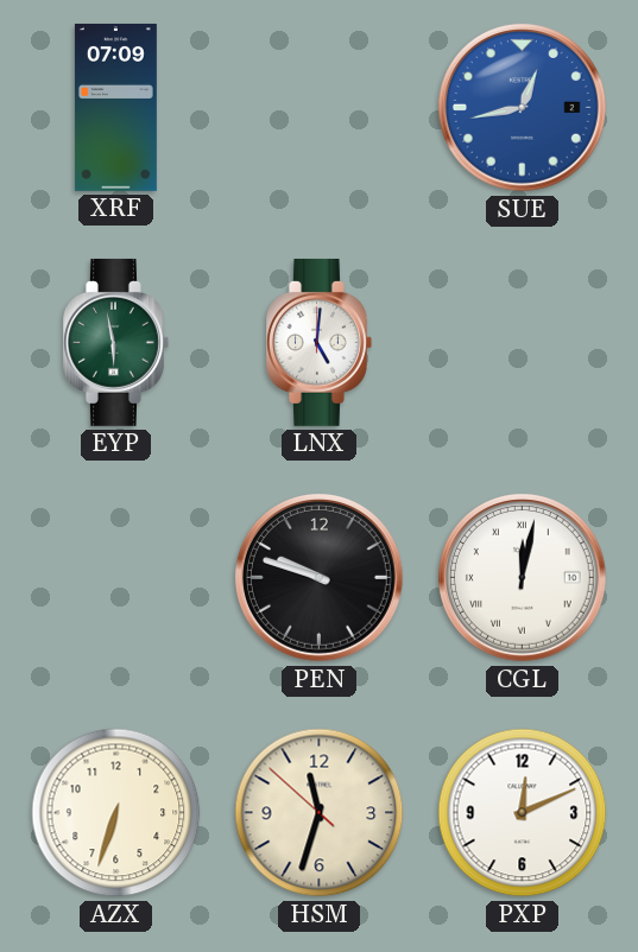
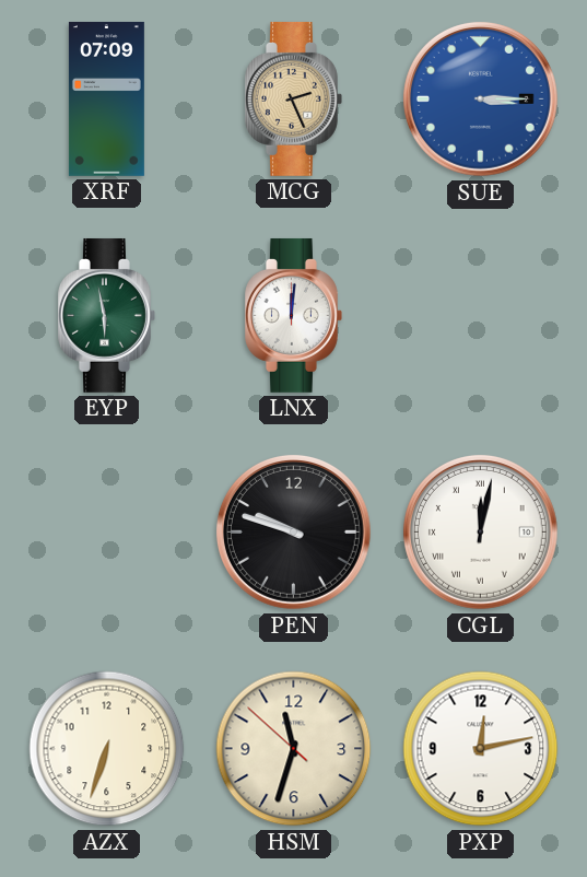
MCG: none -> 2:26
SUE: 12:43 -> 3:15
LNX: 5:01 -> 12:01
PXP: 12:11 -> 12:13
